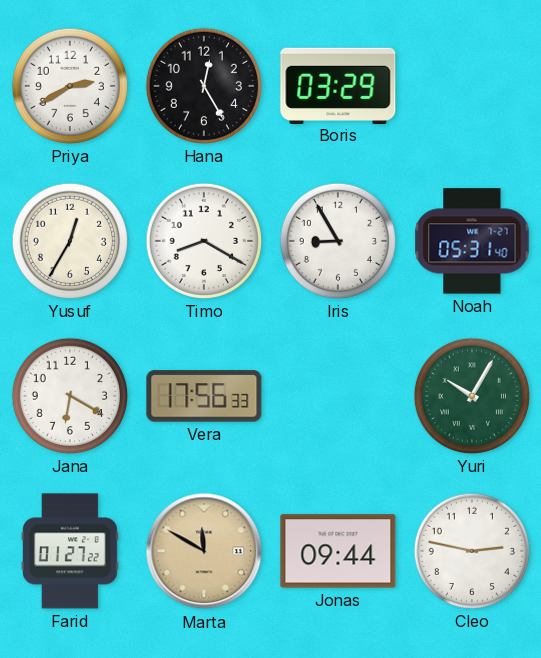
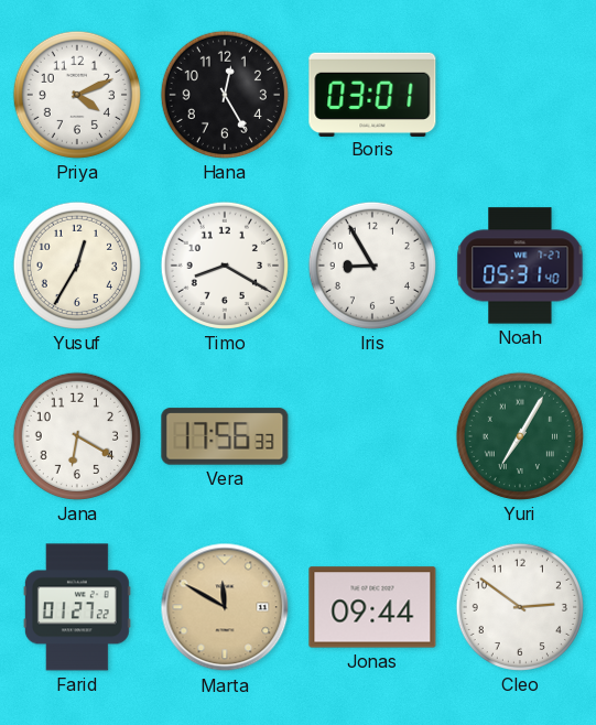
Priya: 2:40 -> 4:11
Boris: 03:29 -> 03:01
Yuri: 10:05 -> 7:05
Cleo: 2:47 -> 2:51
